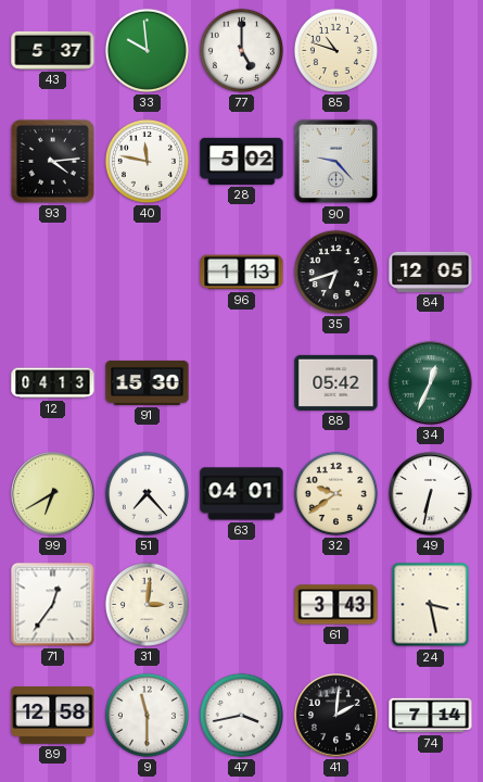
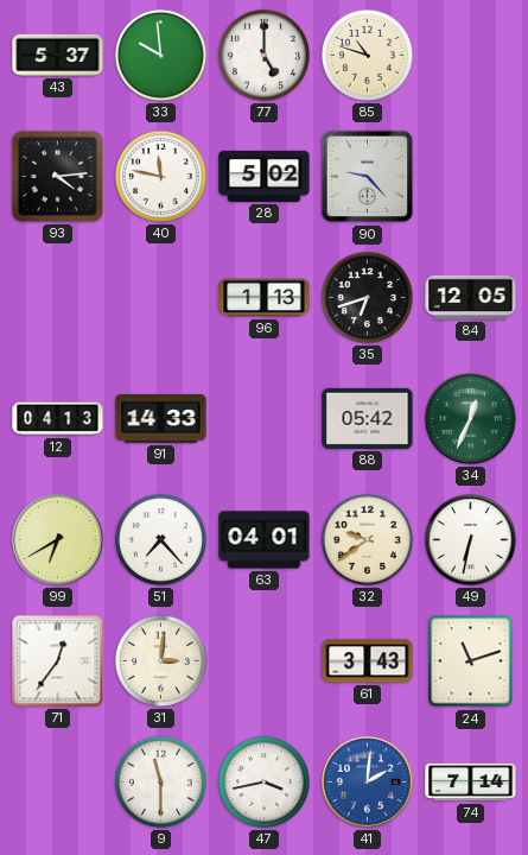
91: 15:30 -> 14:33
24: 3:28 -> 11:12
89: 12:58 -> none
41 dial: black -> blue
